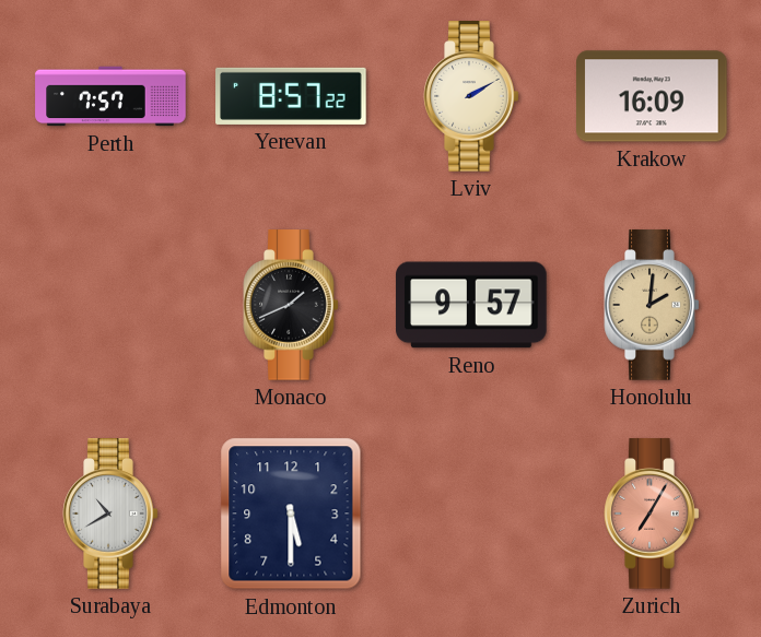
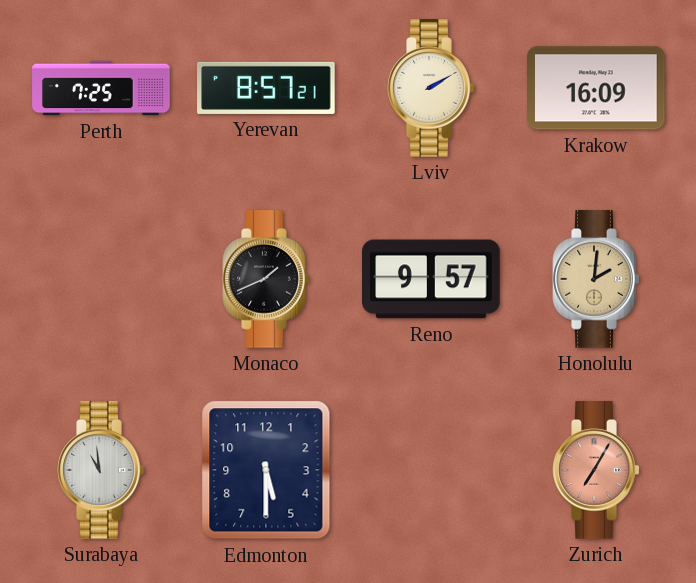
Perth: 7:57 -> 7:25
Yerevan: 8:57:22 -> 8:57:21
Surabaya: 10:40 -> 10:59
